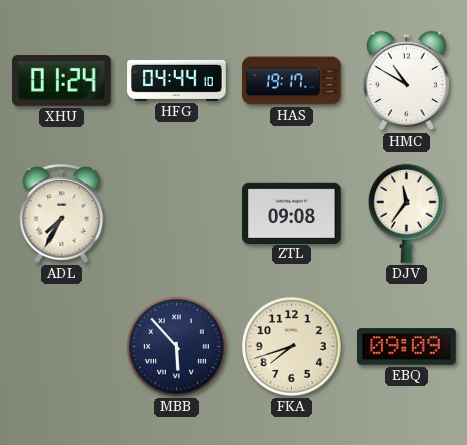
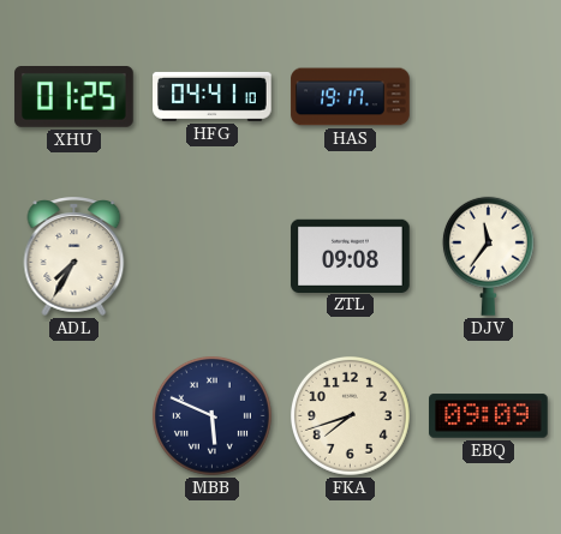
XHU: 01:24 -> 01:25
HFG: 04:44 -> 04:41
HMC: 10:50 -> none
MBB: 5:53 -> 5:49
